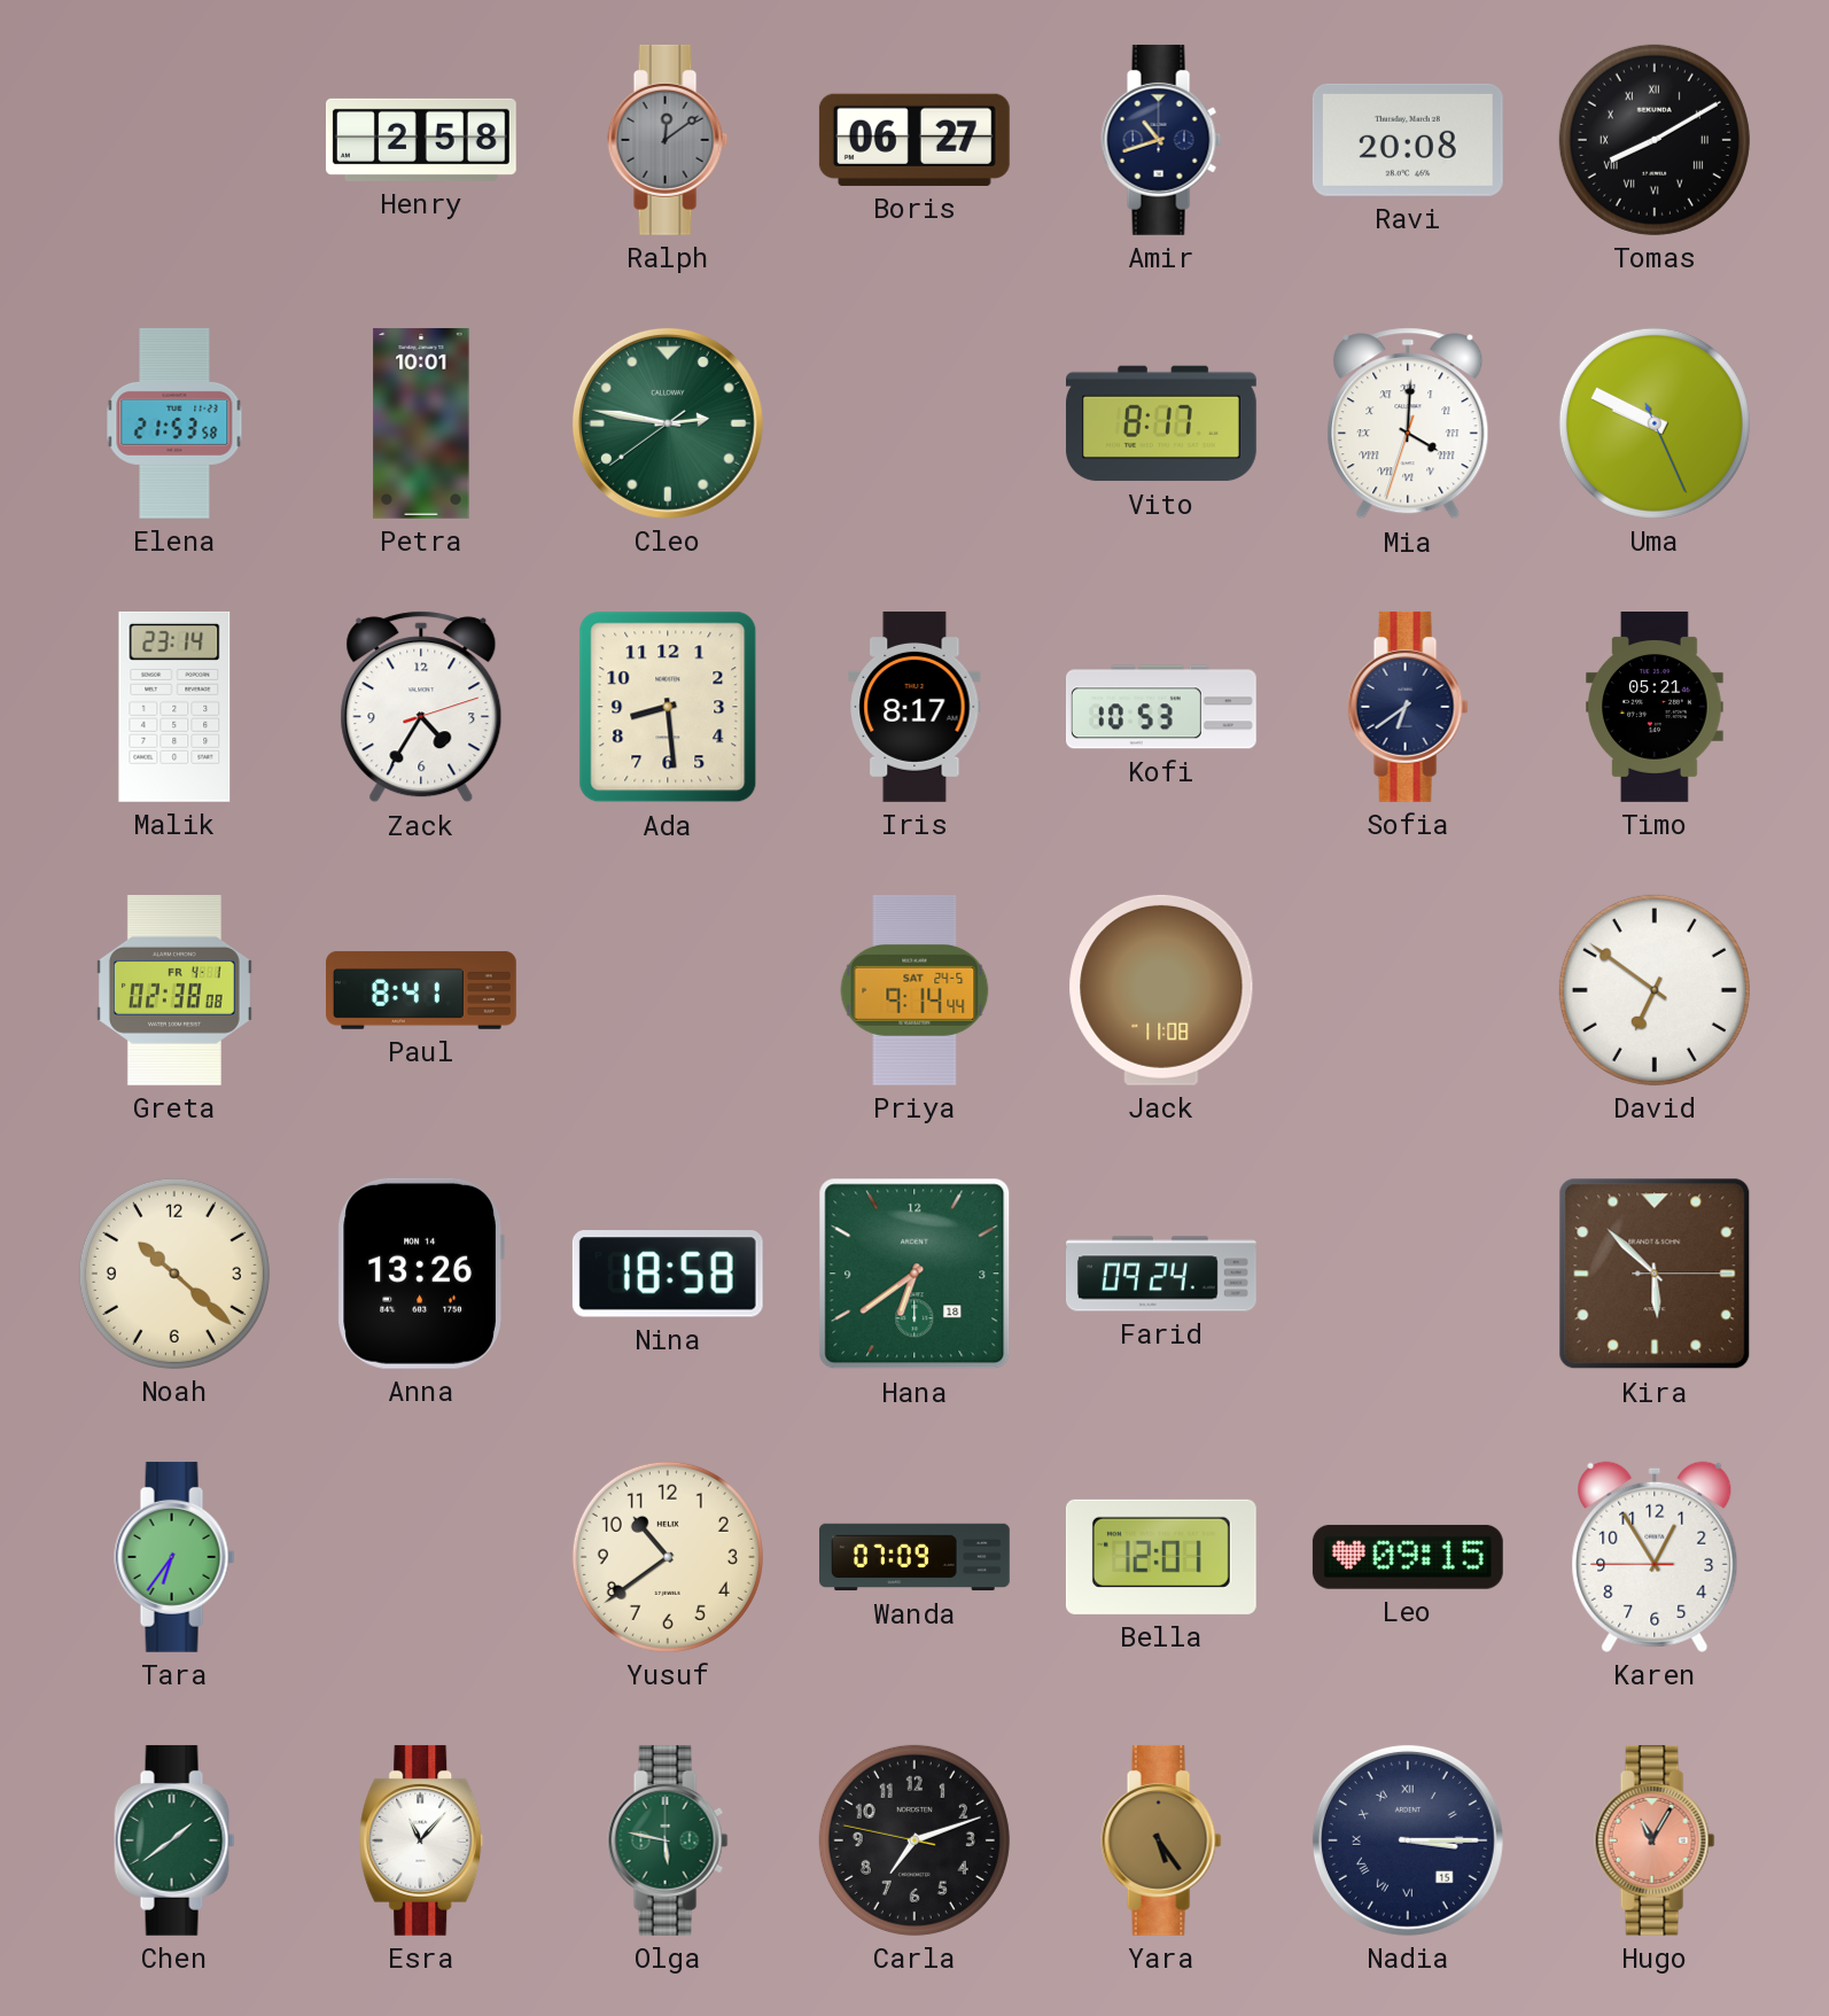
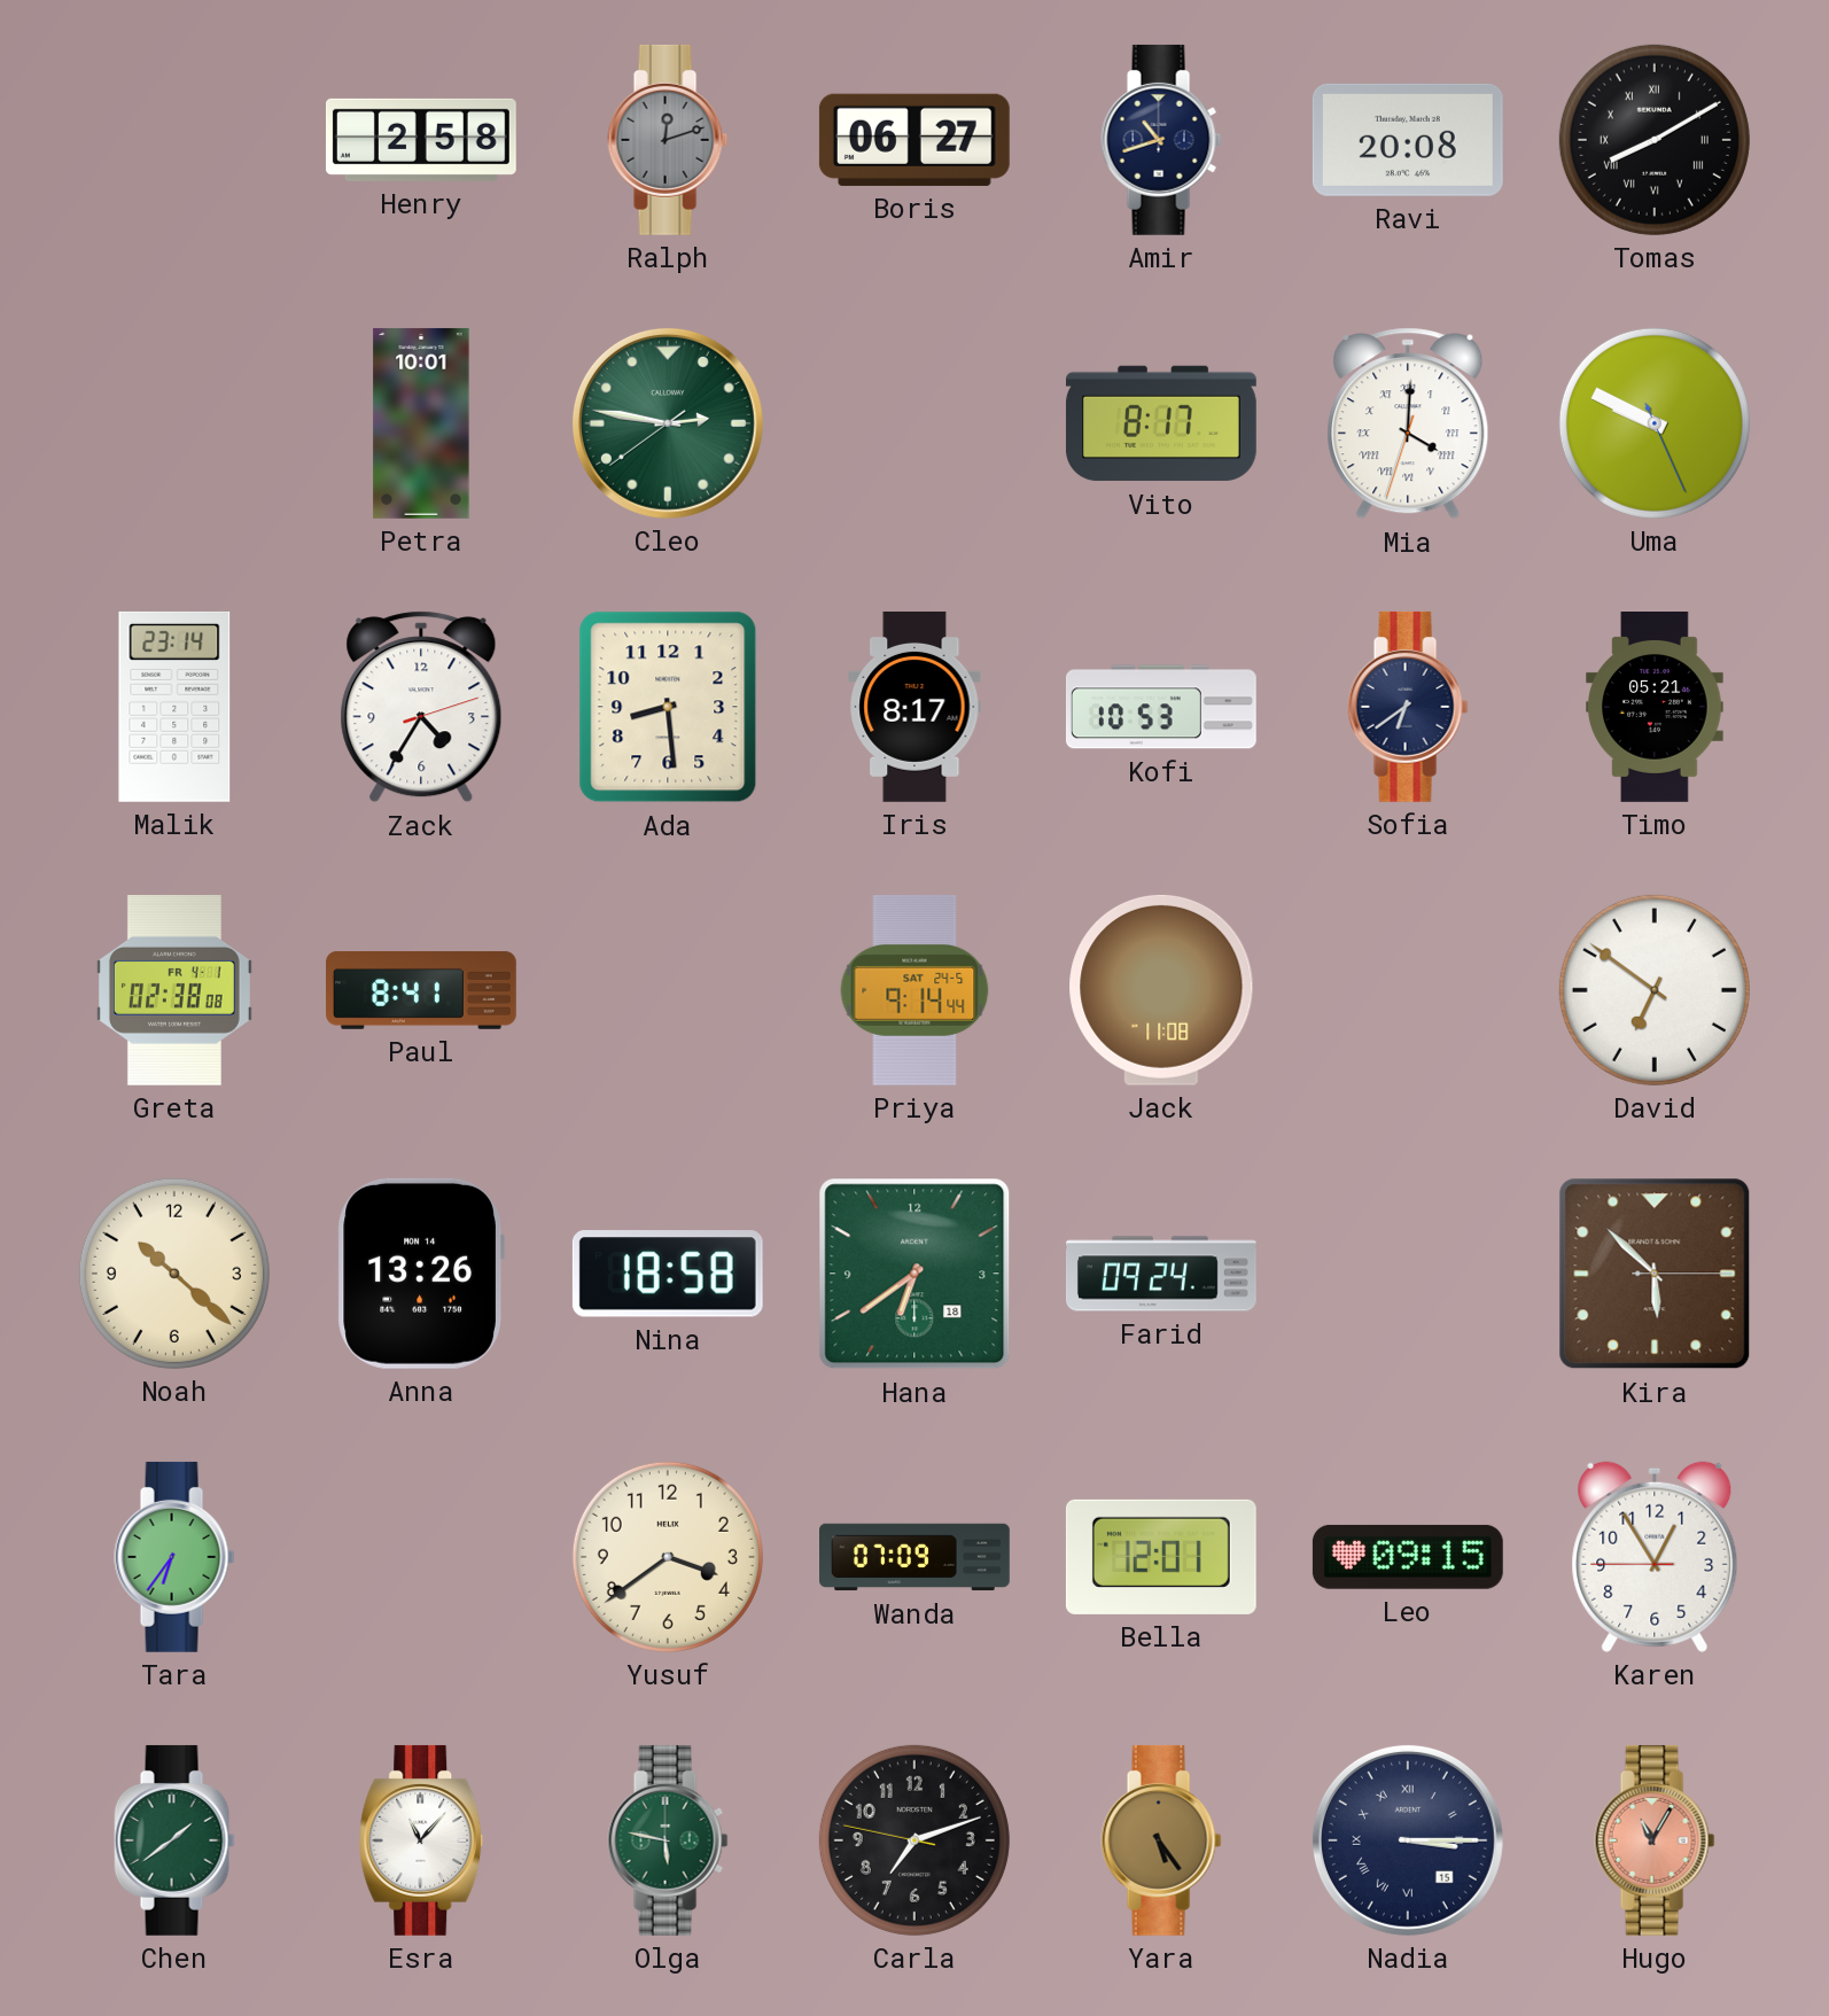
Ralph: 12:09 -> 12:12
Elena: 21:53 -> none
Yusuf: 10:39 -> 3:39
